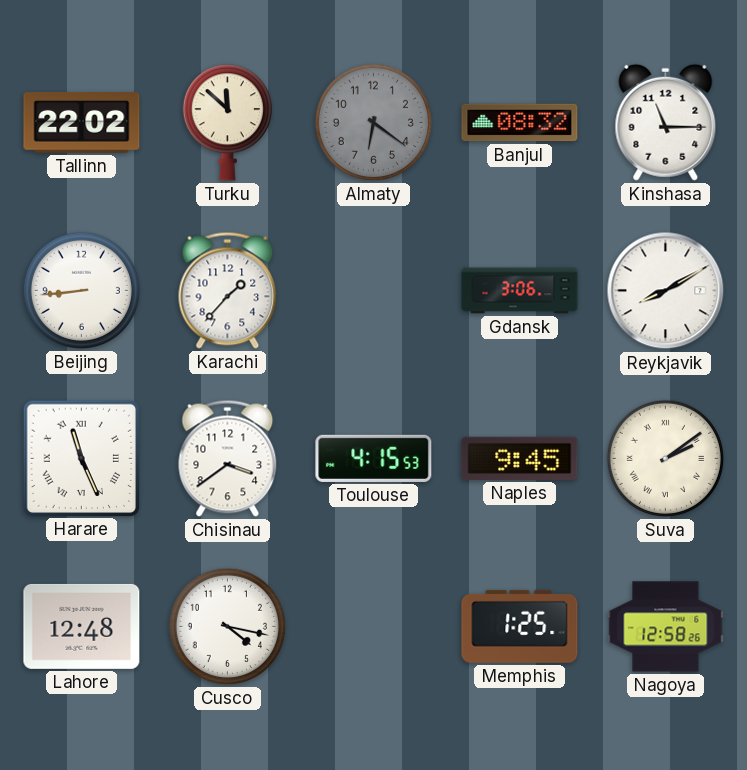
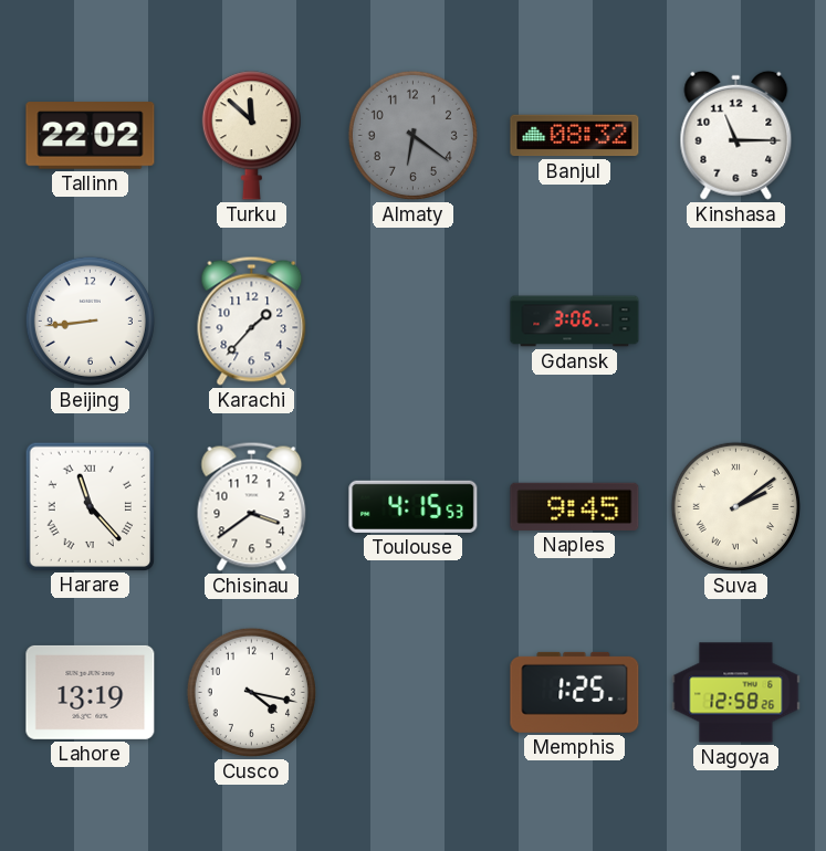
Reykjavik: 8:10 -> none
Harare: 11:26 -> 11:23
Lahore: 12:48 -> 13:19
